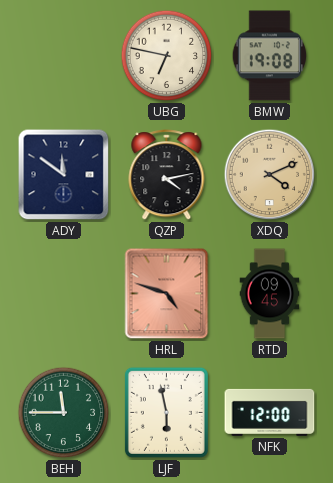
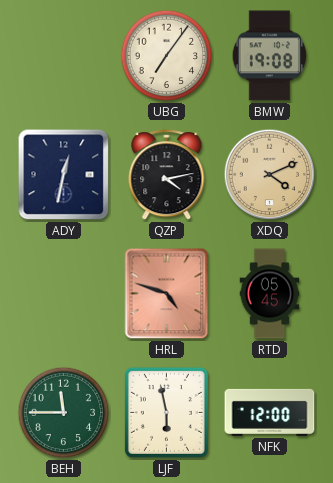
UBG: 6:47 -> 7:06
ADY: 11:51 -> 12:32
RTD: 09:45 -> 05:45
